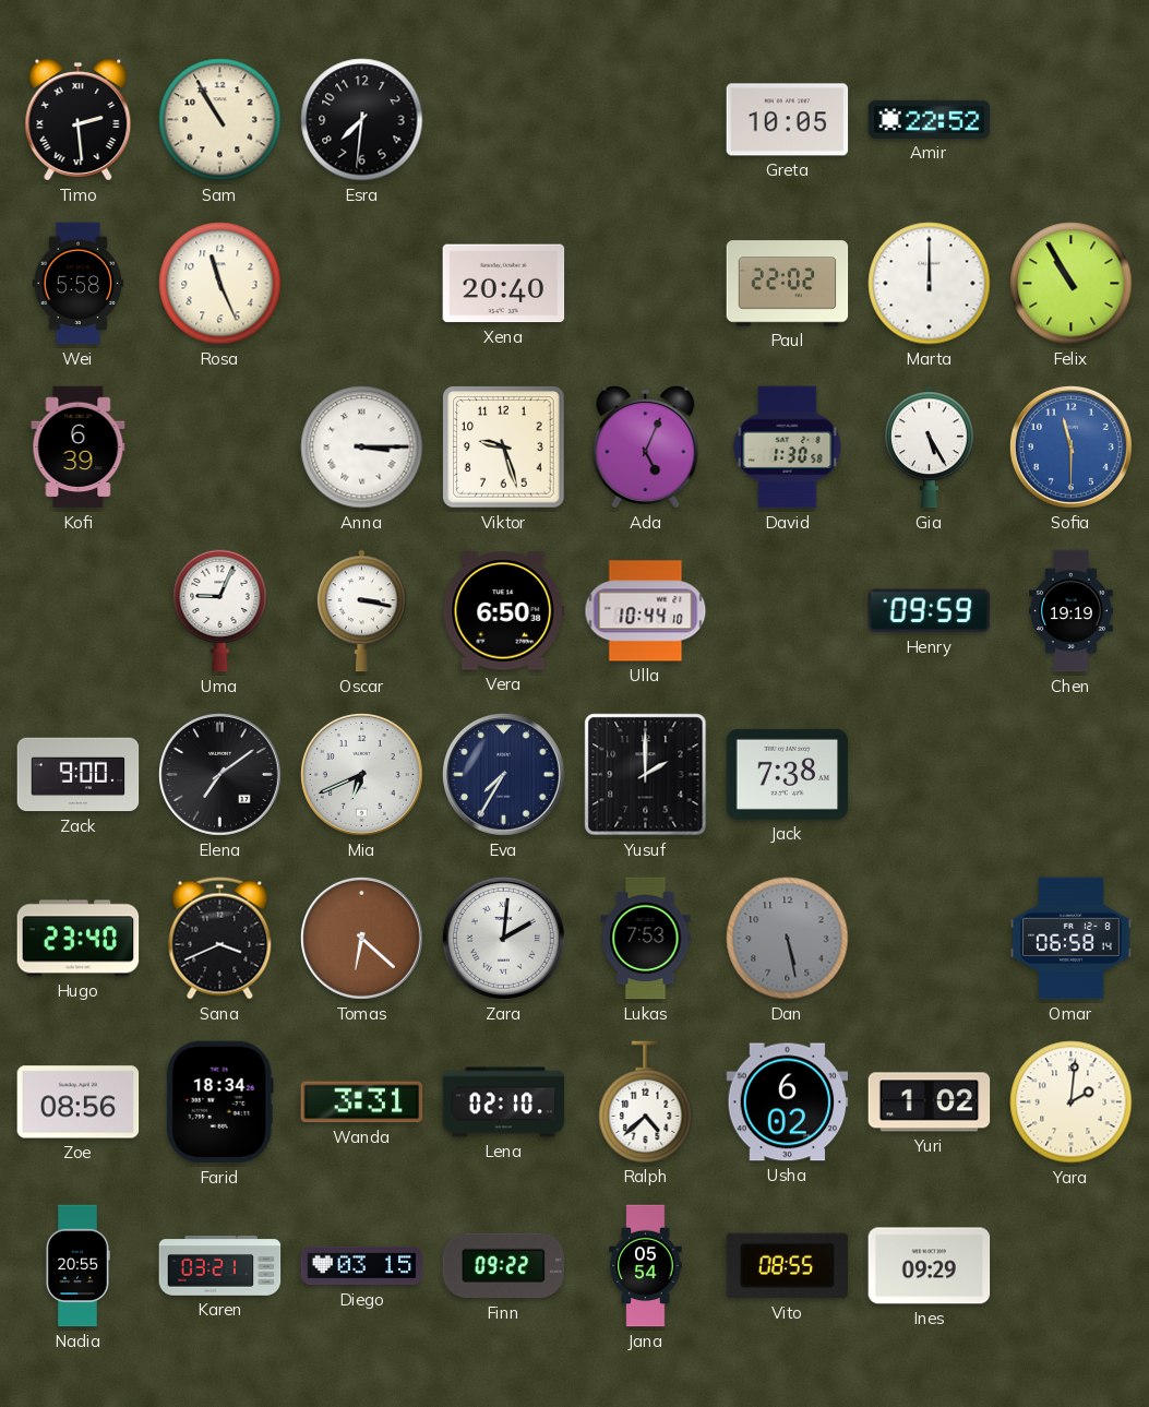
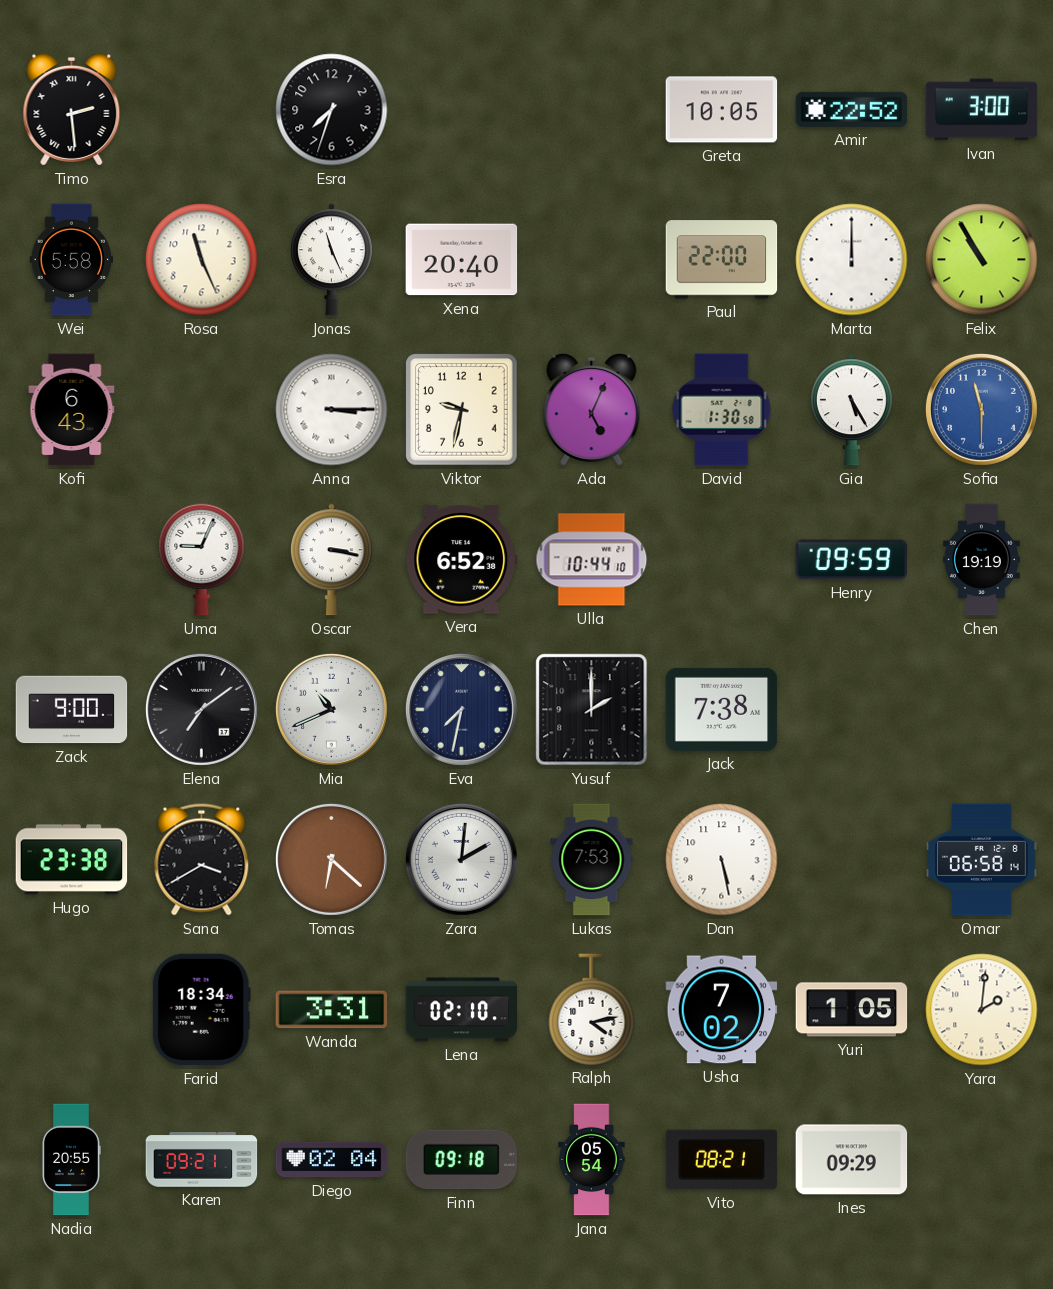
Sam: 10:55 -> none
Esra: 7:31 -> 7:33
Ivan: none -> 3:00
Jonas: none -> 11:26
Paul: 22:02 -> 22:00
Kofi: 6:39 -> 6:43
Viktor: 9:27 -> 9:32
Vera: 6:50 -> 6:52
Mia: 6:41 -> 10:41
Eva: 7:35 -> 7:32
Hugo: 23:40 -> 23:38
Sana: 3:41 -> 3:40
Dan dial: grey -> white
Zoe: 08:56 -> none
Ralph: 4:38 -> 4:13
Usha: 6:02 -> 7:02
Yuri: 1:02 -> 1:05
Karen: 03:21 -> 09:21
Diego: 03:15 -> 02:04
Finn: 09:22 -> 09:18
Vito: 08:55 -> 08:21
